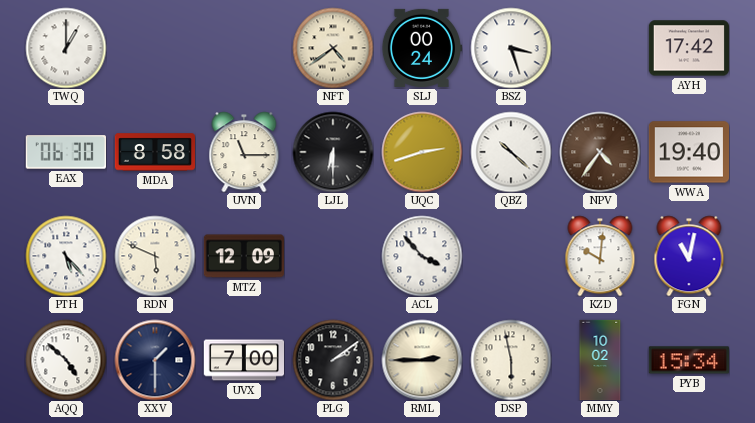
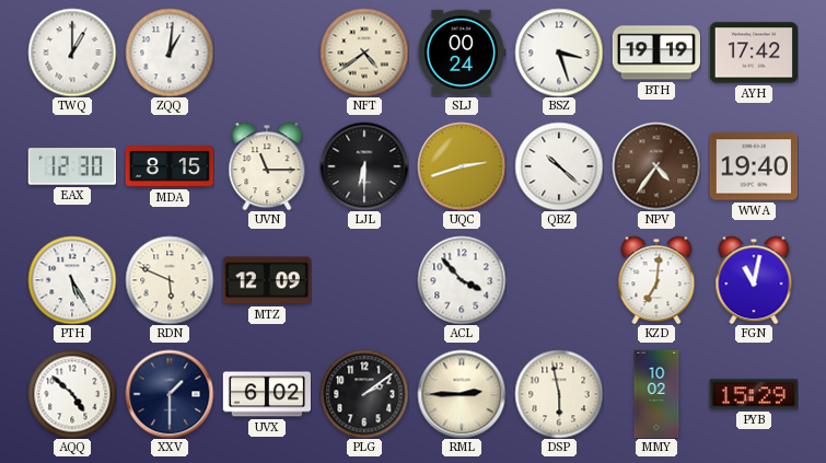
ZQQ: none -> 1:01
BTH: none -> 19:19
EAX: 06:30 -> 12:30
MDA: 8:58 -> 8:15
PTH: 5:23 -> 5:25
KZD: 10:01 -> 7:01
UVX: 7:00 -> 6:02
PYB: 15:34 -> 15:29
